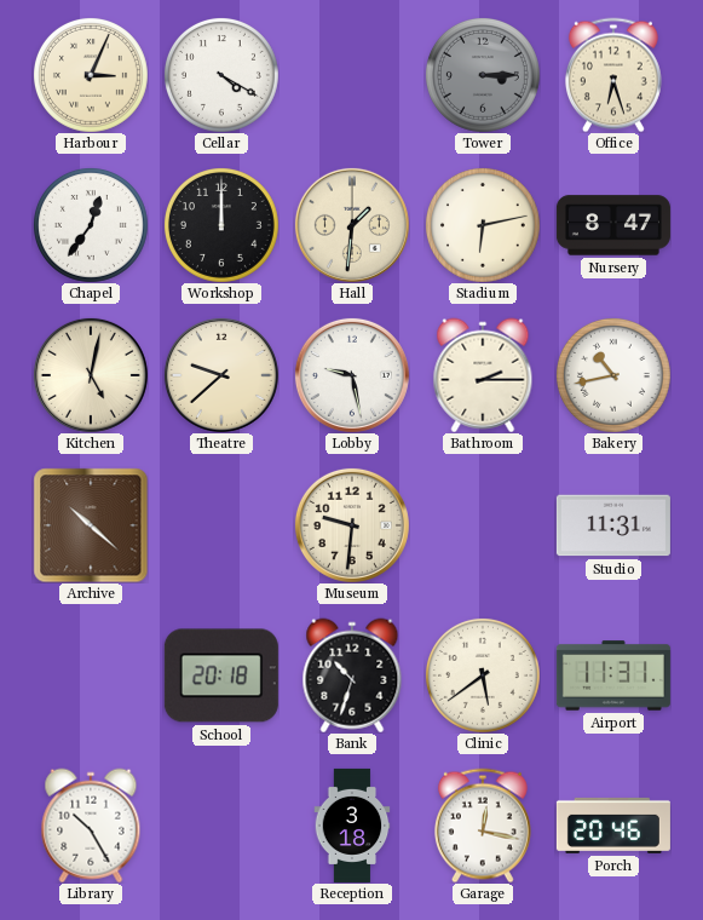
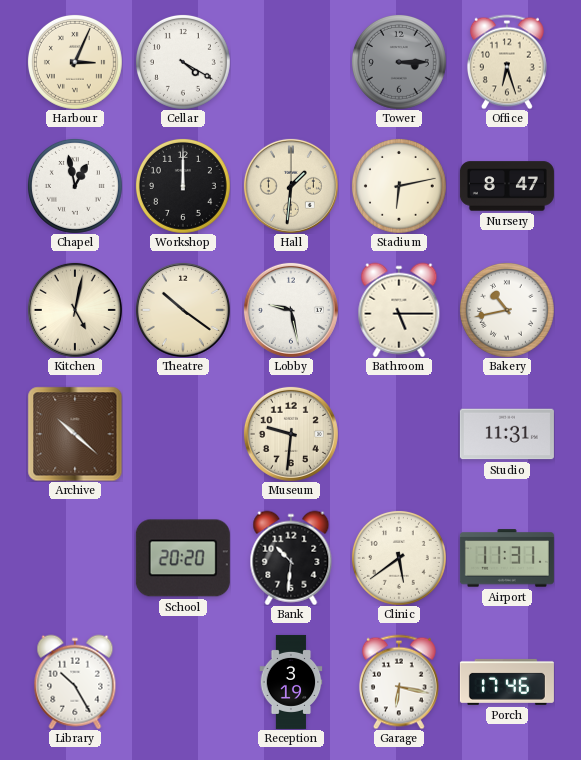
Chapel: 12:36 -> 12:58
Theatre: 9:38 -> 10:21
Bathroom: 2:15 -> 5:15
School: 20:18 -> 20:20
Bank: 10:33 -> 10:31
Reception: 3:18 -> 3:19
Garage: 12:17 -> 6:17
Porch: 20:46 -> 17:46
